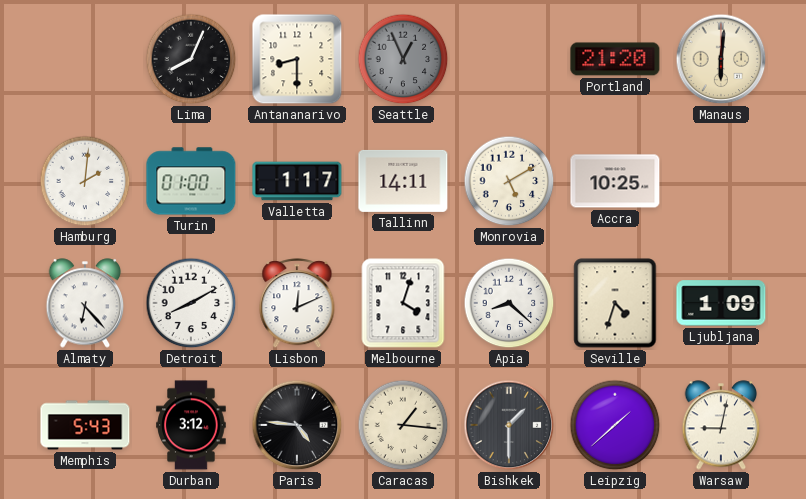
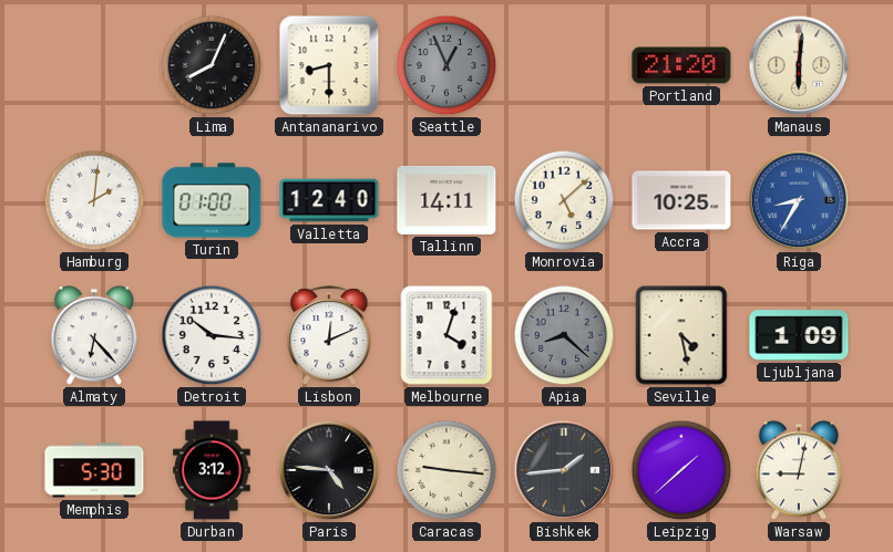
Valletta: 1:17 -> 12:40
Monrovia: 5:10 -> 5:08
Riga: none -> 8:35
Detroit: 8:10 -> 10:16
Apia dial: white -> grey
Seville: 4:33 -> 4:28
Memphis: 5:43 -> 5:30
Caracas: 1:16 -> 9:16
Bishkek: 1:30 -> 1:44
